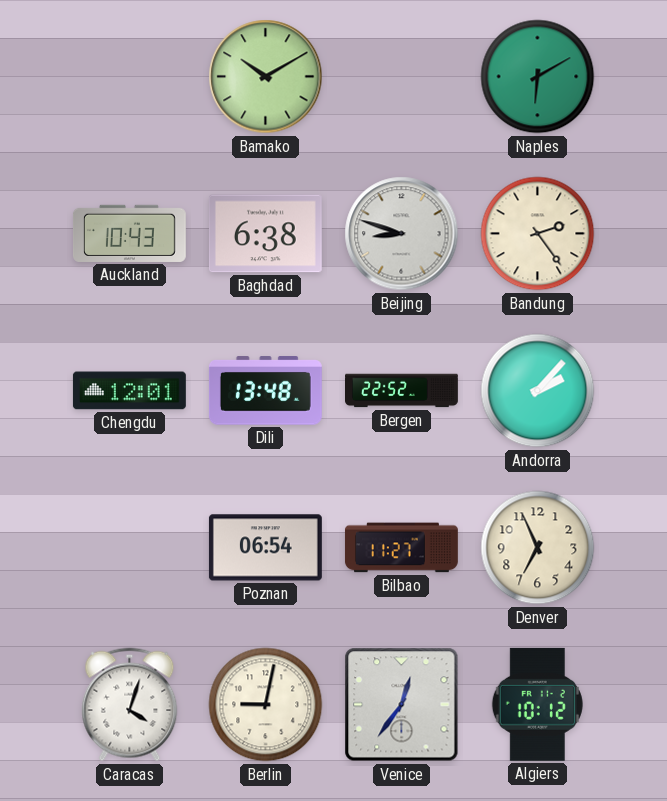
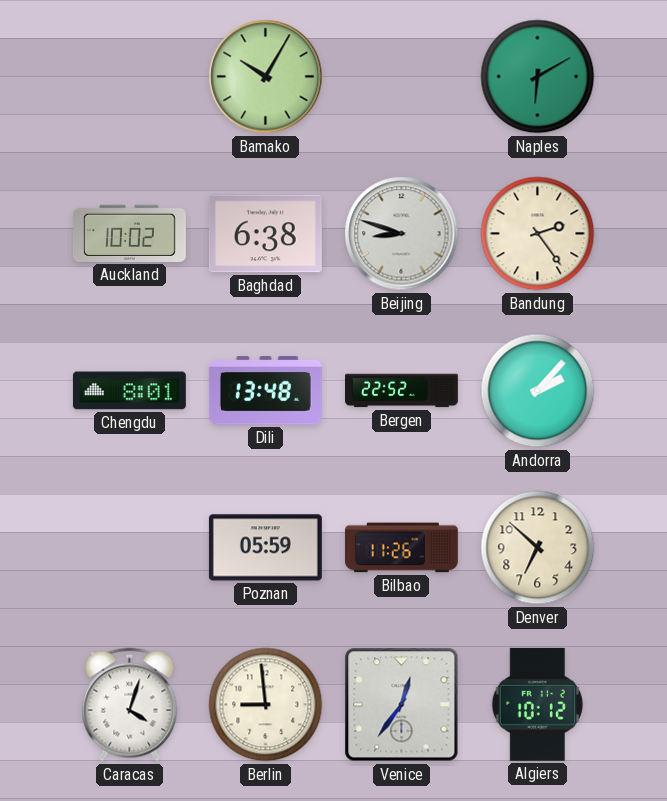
Bamako: 10:10 -> 10:05
Auckland: 10:43 -> 10:02
Chengdu: 12:01 -> 8:01
Poznan: 06:54 -> 05:59
Bilbao: 11:27 -> 11:26
Denver: 6:56 -> 6:52
Berlin: 9:02 -> 8:59
